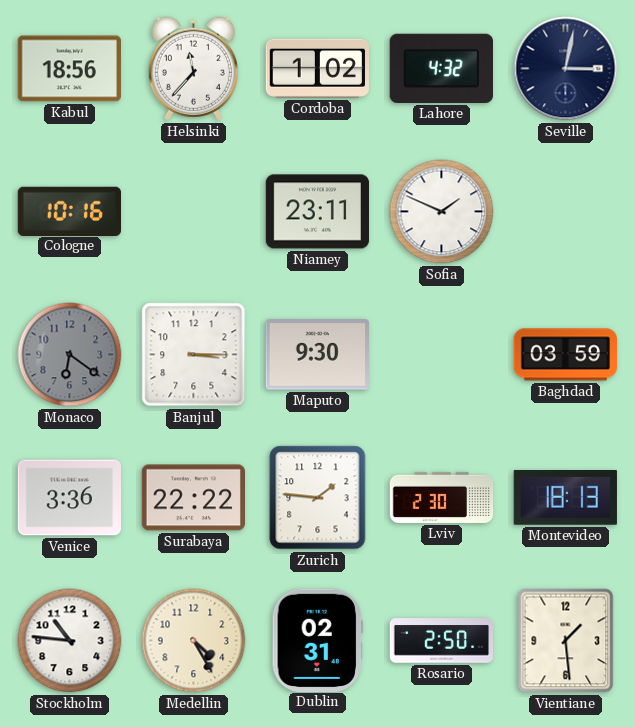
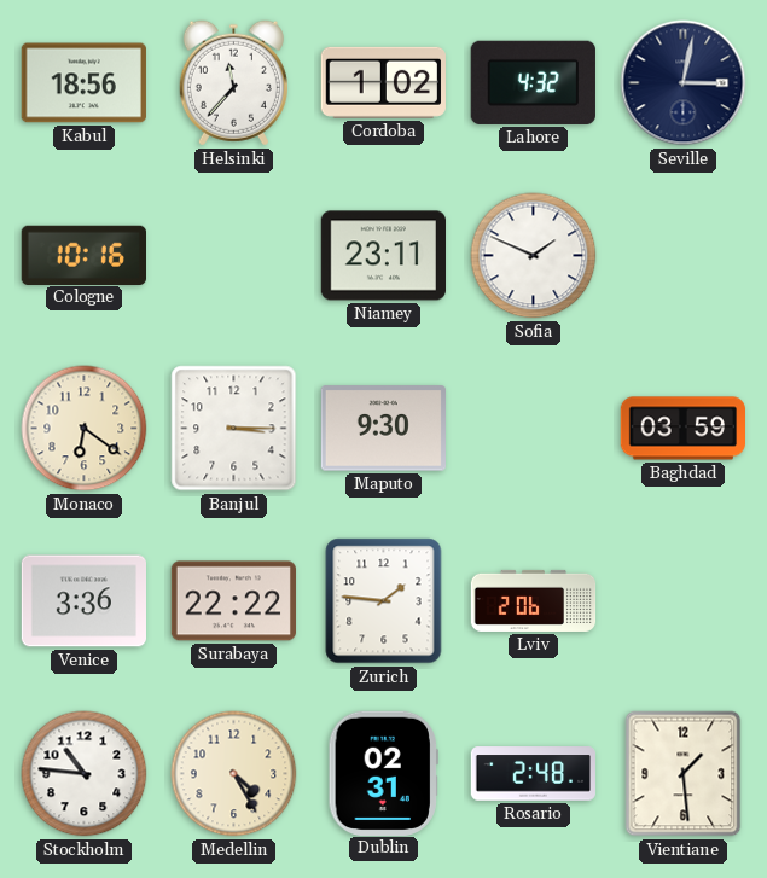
Monaco dial: grey -> cream
Lviv: 2:30 -> 2:06
Montevideo: 18:13 -> none
Rosario: 2:50 -> 2:48
